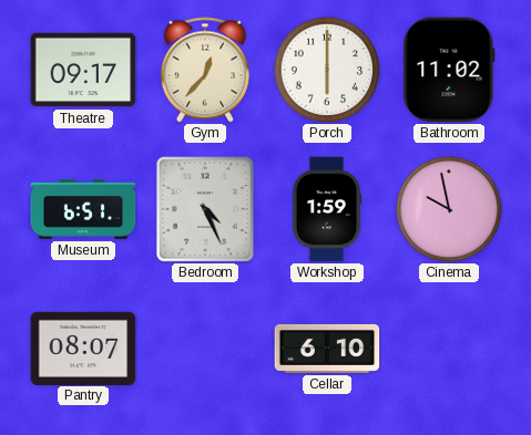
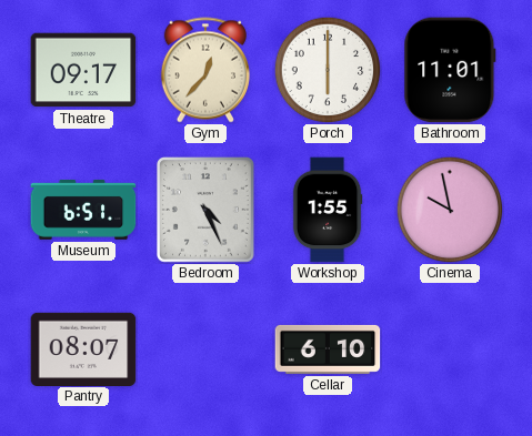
Bathroom: 11:02 -> 11:01
Workshop: 1:59 -> 1:55
